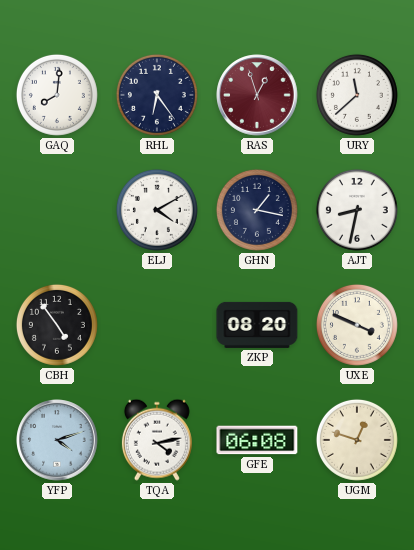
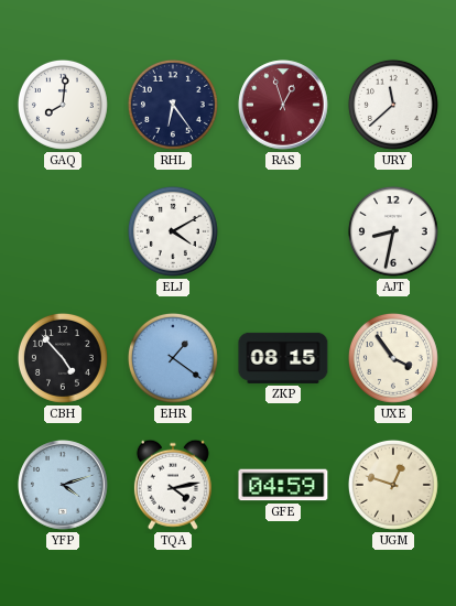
GHN: 1:17 -> none
CBH: 4:54 -> 4:53
EHR: none -> 1:21
ZKP: 08:20 -> 08:15
UXE: 3:49 -> 3:54
GFE: 06:08 -> 04:59
